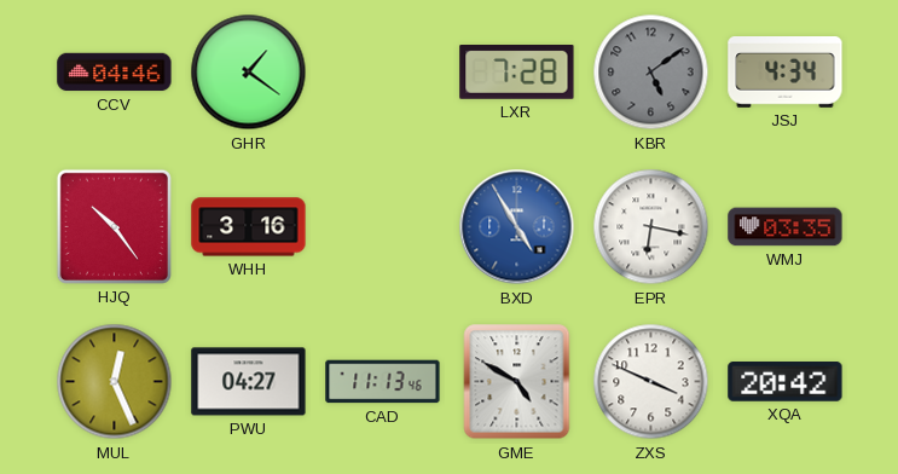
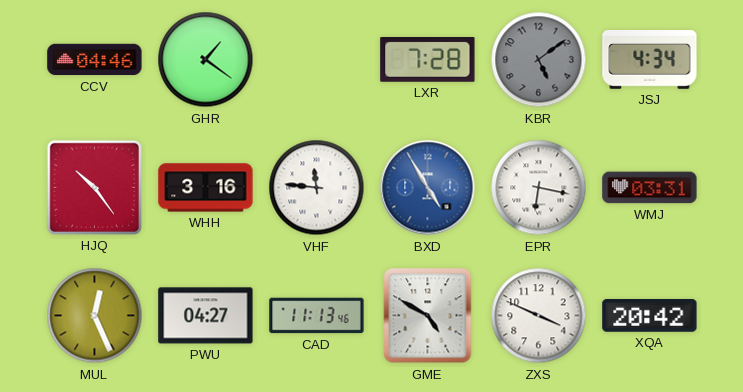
VHF: none -> 11:46
WMJ: 03:35 -> 03:31
